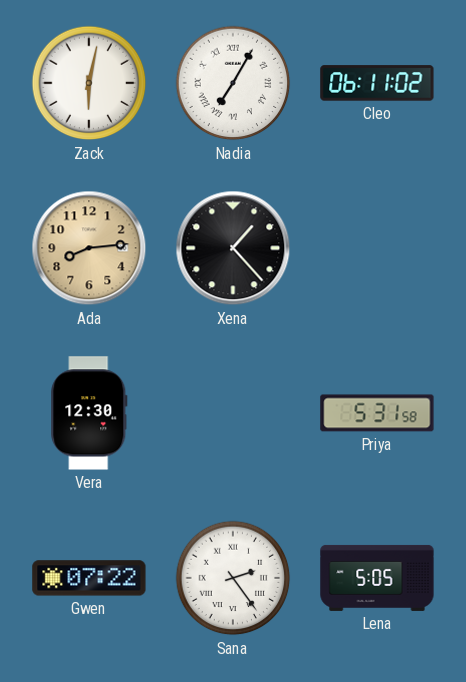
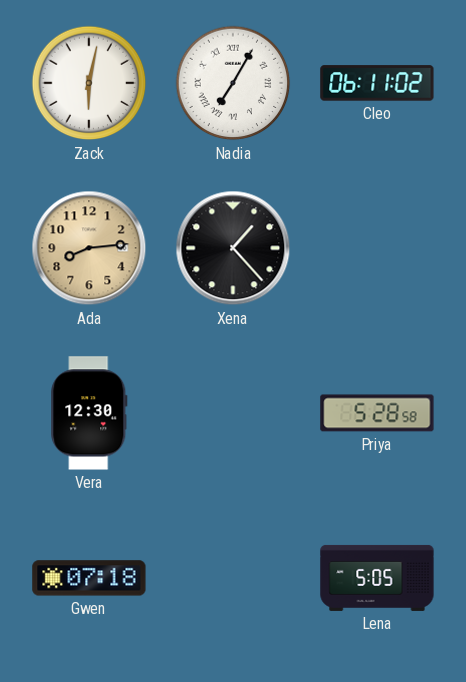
Priya: 5:31 -> 5:28
Gwen: 07:22 -> 07:18
Sana: 2:24 -> none
